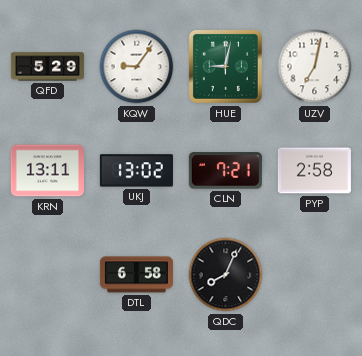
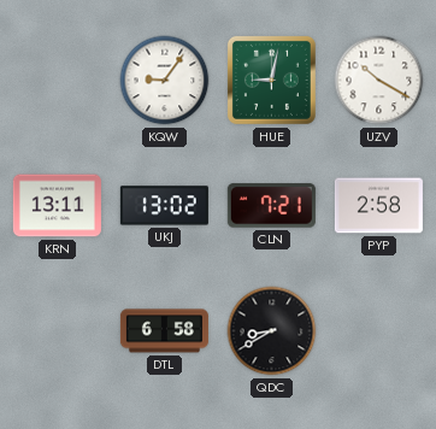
QFD: 5:29 -> none
UZV: 7:02 -> 10:20
QDC: 8:04 -> 8:40
